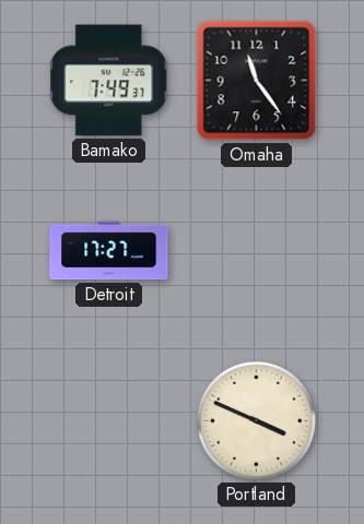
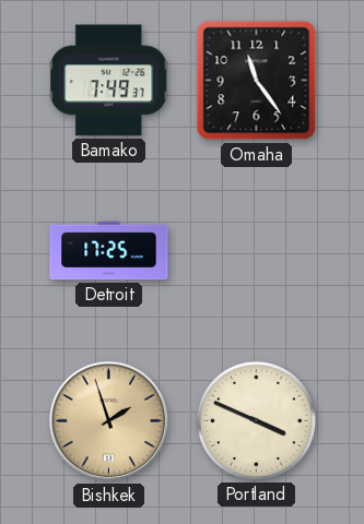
Detroit: 17:27 -> 17:25
Bishkek: none -> 1:57
